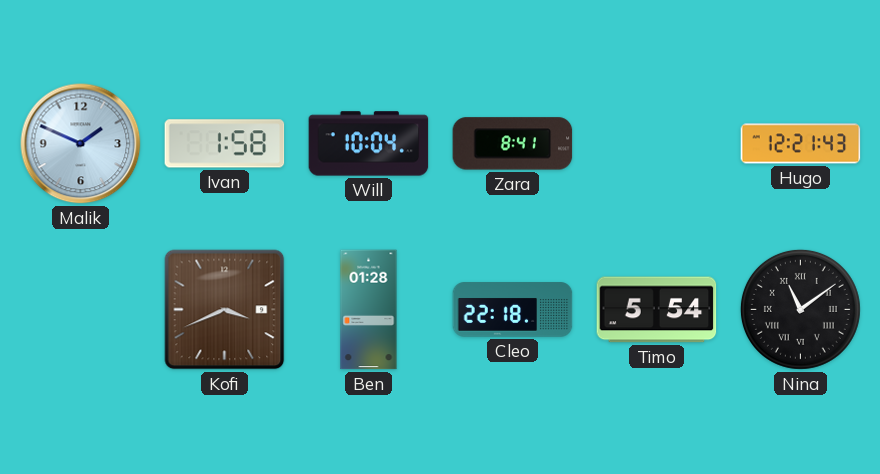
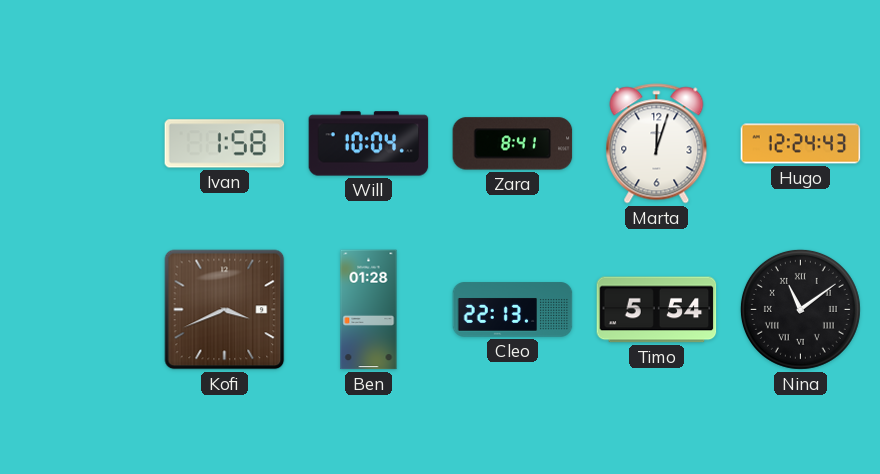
Malik: 1:49 -> none
Marta: none -> 12:03
Hugo: 12:21 -> 12:24
Cleo: 22:18 -> 22:13
